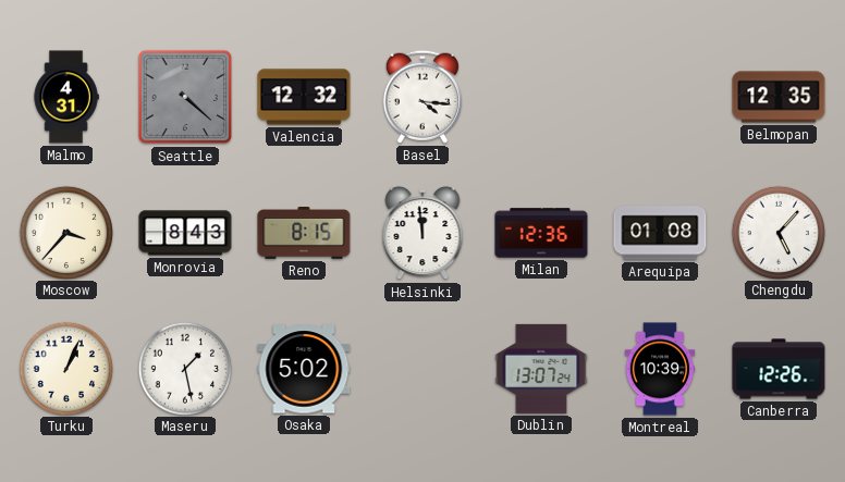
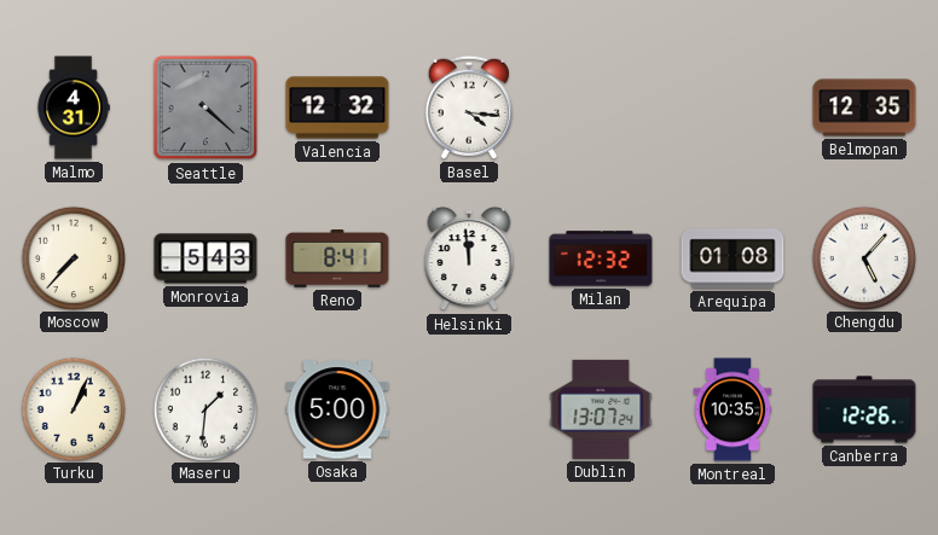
Moscow: 3:37 -> 7:37
Monrovia: 8:43 -> 5:43
Reno: 8:15 -> 8:41
Milan: 12:36 -> 12:32
Maseru: 1:28 -> 1:31
Osaka: 5:02 -> 5:00
Montreal: 10:39 -> 10:35
